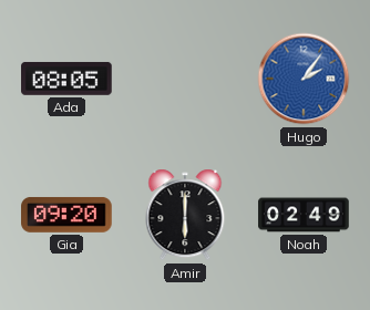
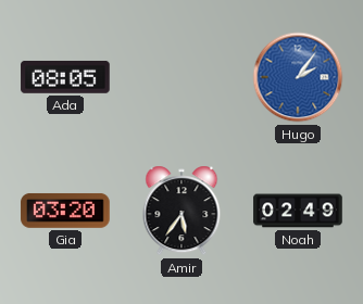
Gia: 09:20 -> 03:20
Amir: 6:00 -> 5:36
